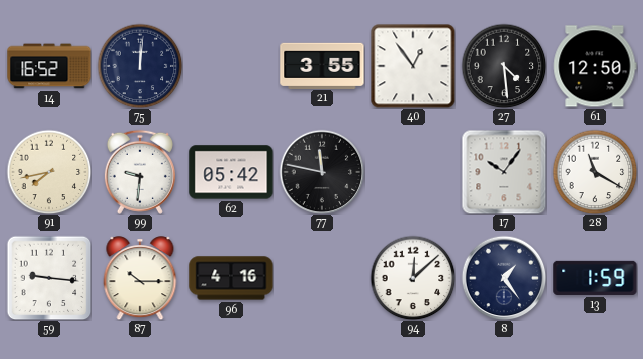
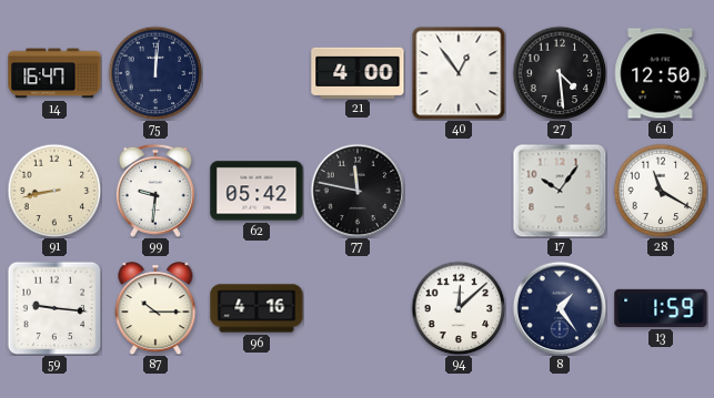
14: 16:52 -> 16:47
21: 3:55 -> 4:00
91: 7:43 -> 8:43
